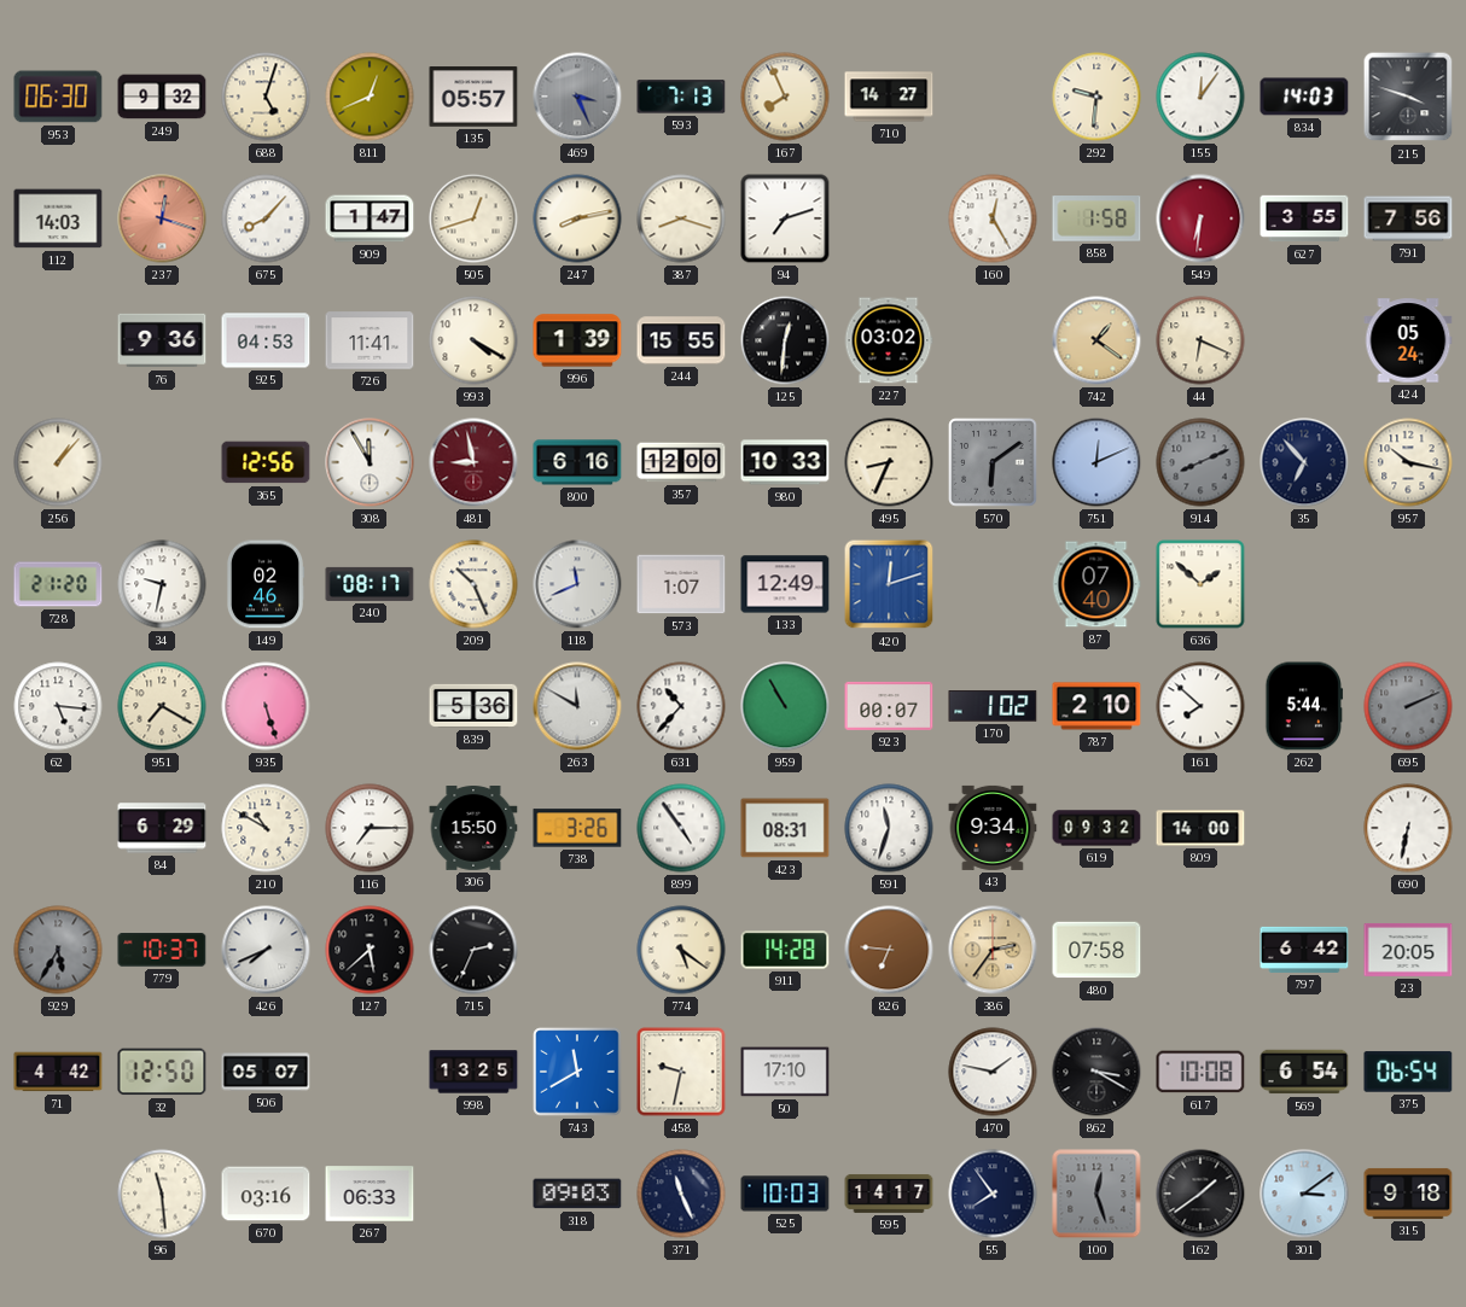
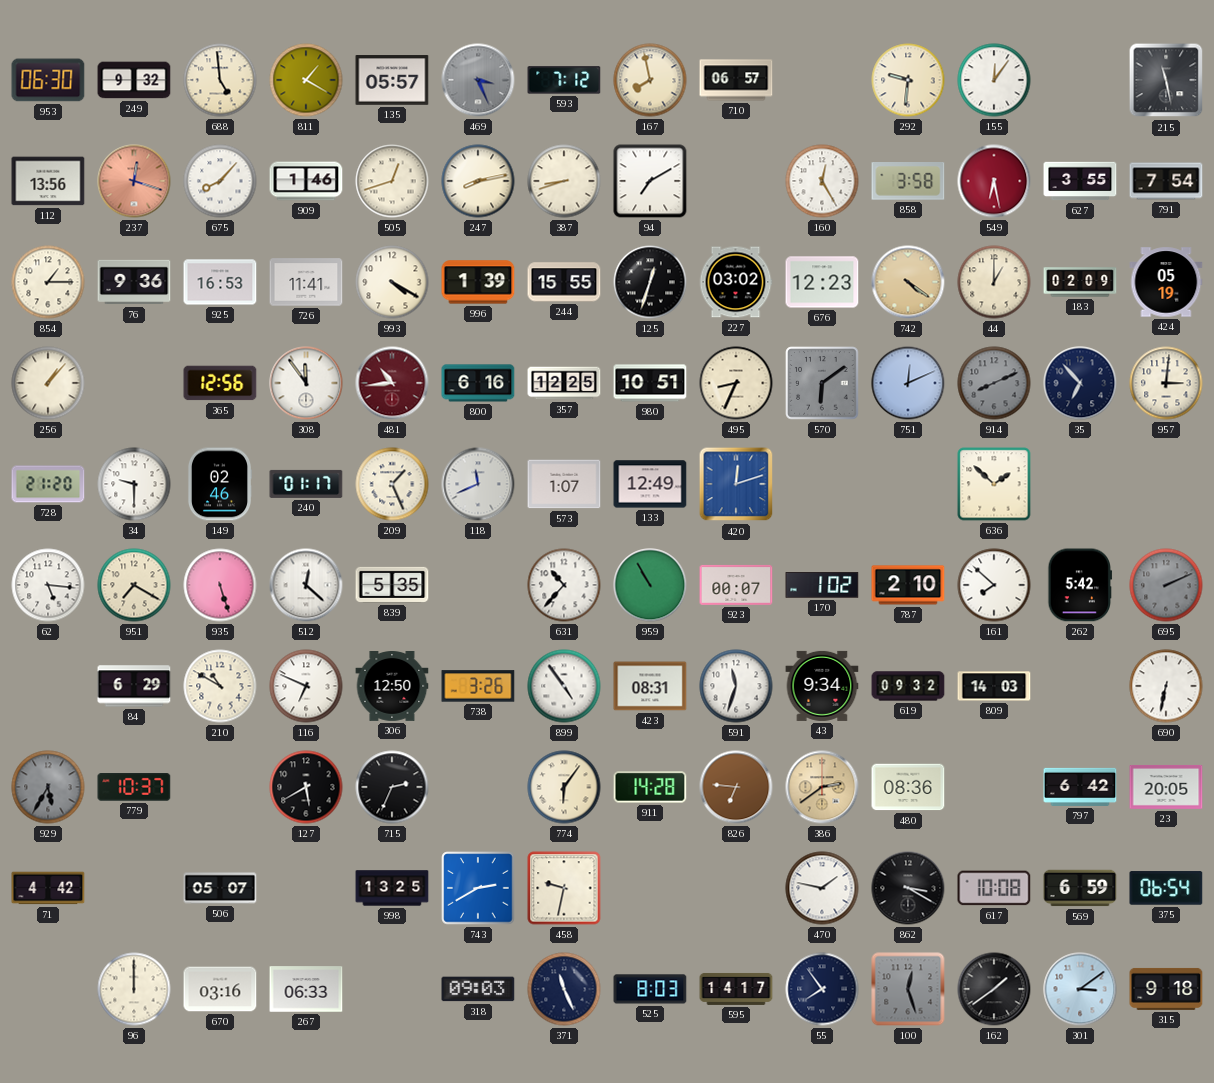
688: 5:03 -> 4:59
811: 12:41 -> 1:20
593: 7:13 -> 7:12
167: 7:56 -> 7:58
710: 14:27 -> 06:57
834: 14:03 -> none
215: 3:48 -> 11:28
112: 14:03 -> 13:56
909: 1:47 -> 1:46
387: 8:18 -> 8:42
94: 7:12 -> 7:10
858: 1:58 -> 3:58
549: 6:31 -> 6:28
791: 7:56 -> 7:54
854: none -> 1:15
925: 04:53 -> 16:53
125: 12:31 -> 12:33
676: none -> 12:23
742: 1:21 -> 4:21
44: 6:19 -> 1:00
183: none -> 02:09
424: 05:24 -> 05:19
308: 11:55 -> 11:54
481: 8:58 -> 10:44
357: 12:00 -> 12:25
980: 10:33 -> 10:51
957: 10:17 -> 3:01
34: 9:32 -> 9:30
240: 08:17 -> 01:17
209: 10:26 -> 1:26
87: 07:40 -> none
512: none -> 12:22
839: 5:36 -> 5:35
263: 11:50 -> none
262: 5:44 -> 5:42
116: 7:15 -> 6:49
306: 15:50 -> 12:50
809: 14:00 -> 14:03
426: 7:41 -> none
127: 5:38 -> 5:40
774: 5:21 -> 6:06
386: 2:36 -> 2:39
480: 07:58 -> 08:36
32: 12:50 -> none
743: 11:40 -> 2:40
50: 17:10 -> none
569: 6:54 -> 6:59
96: 11:29 -> 12:00
525: 10:03 -> 8:03
